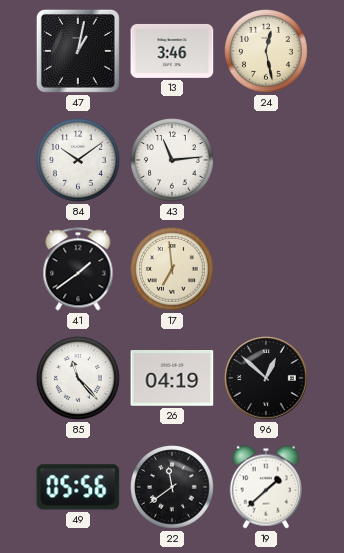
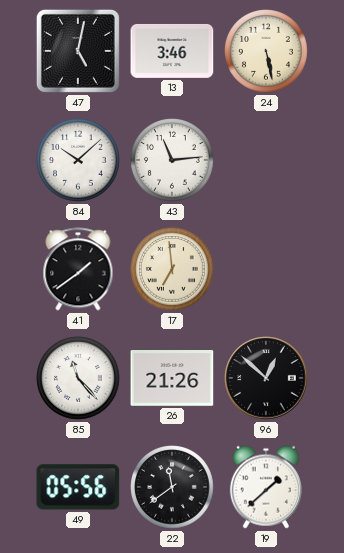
47: 1:02 -> 5:02
24: 12:28 -> 5:28
84: 10:09 -> 10:08
26: 04:19 -> 21:26
